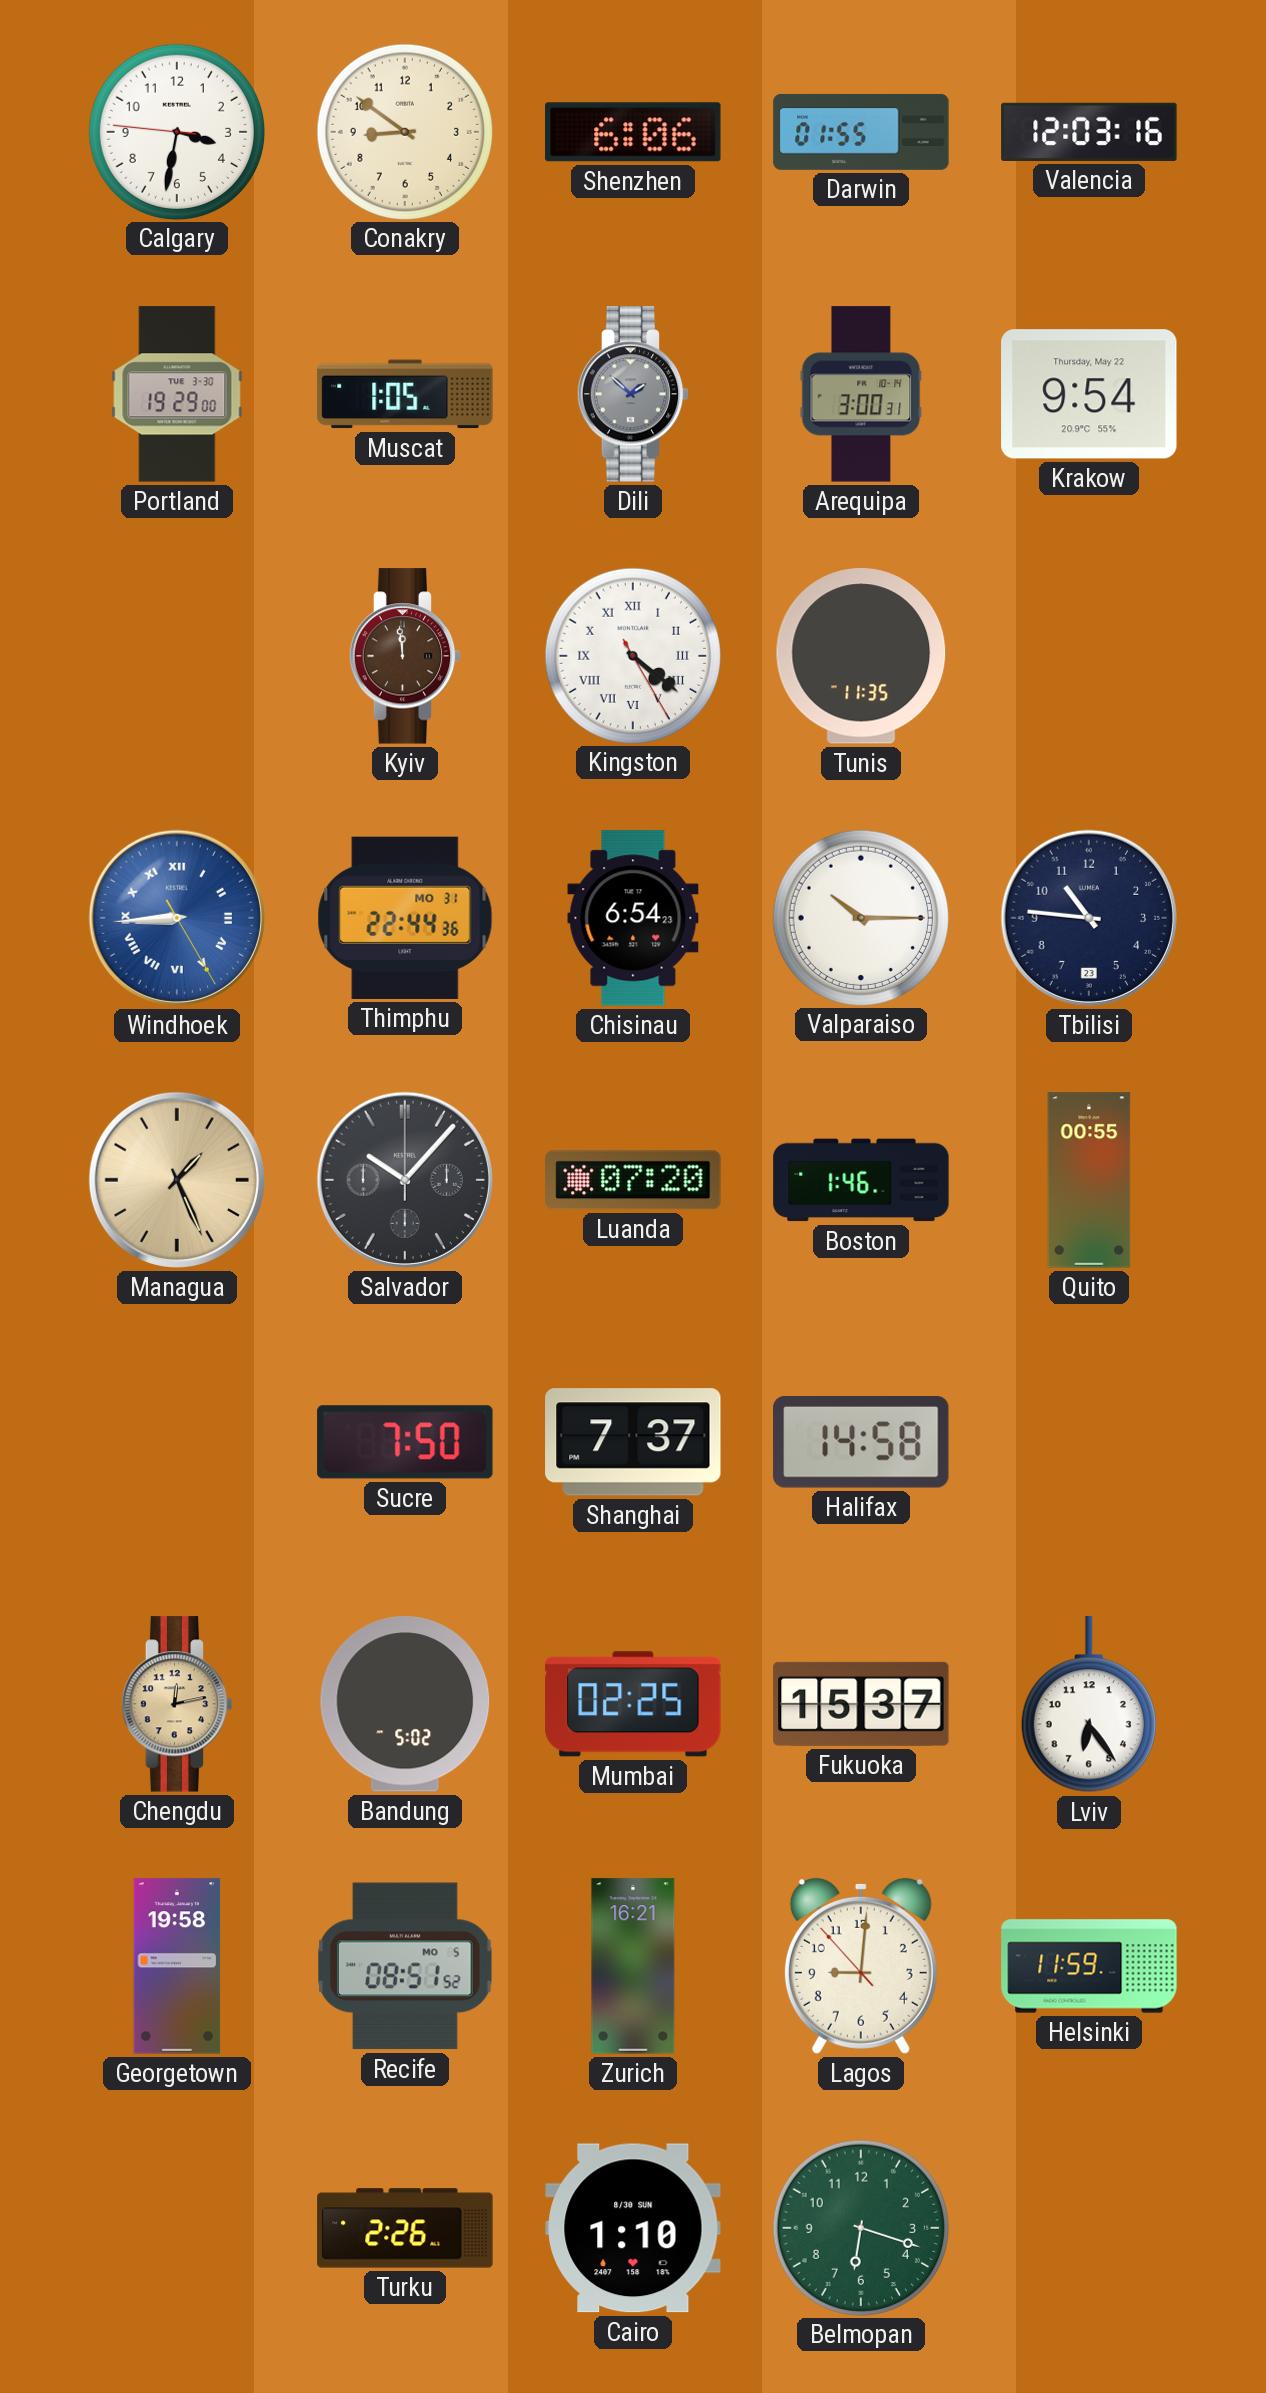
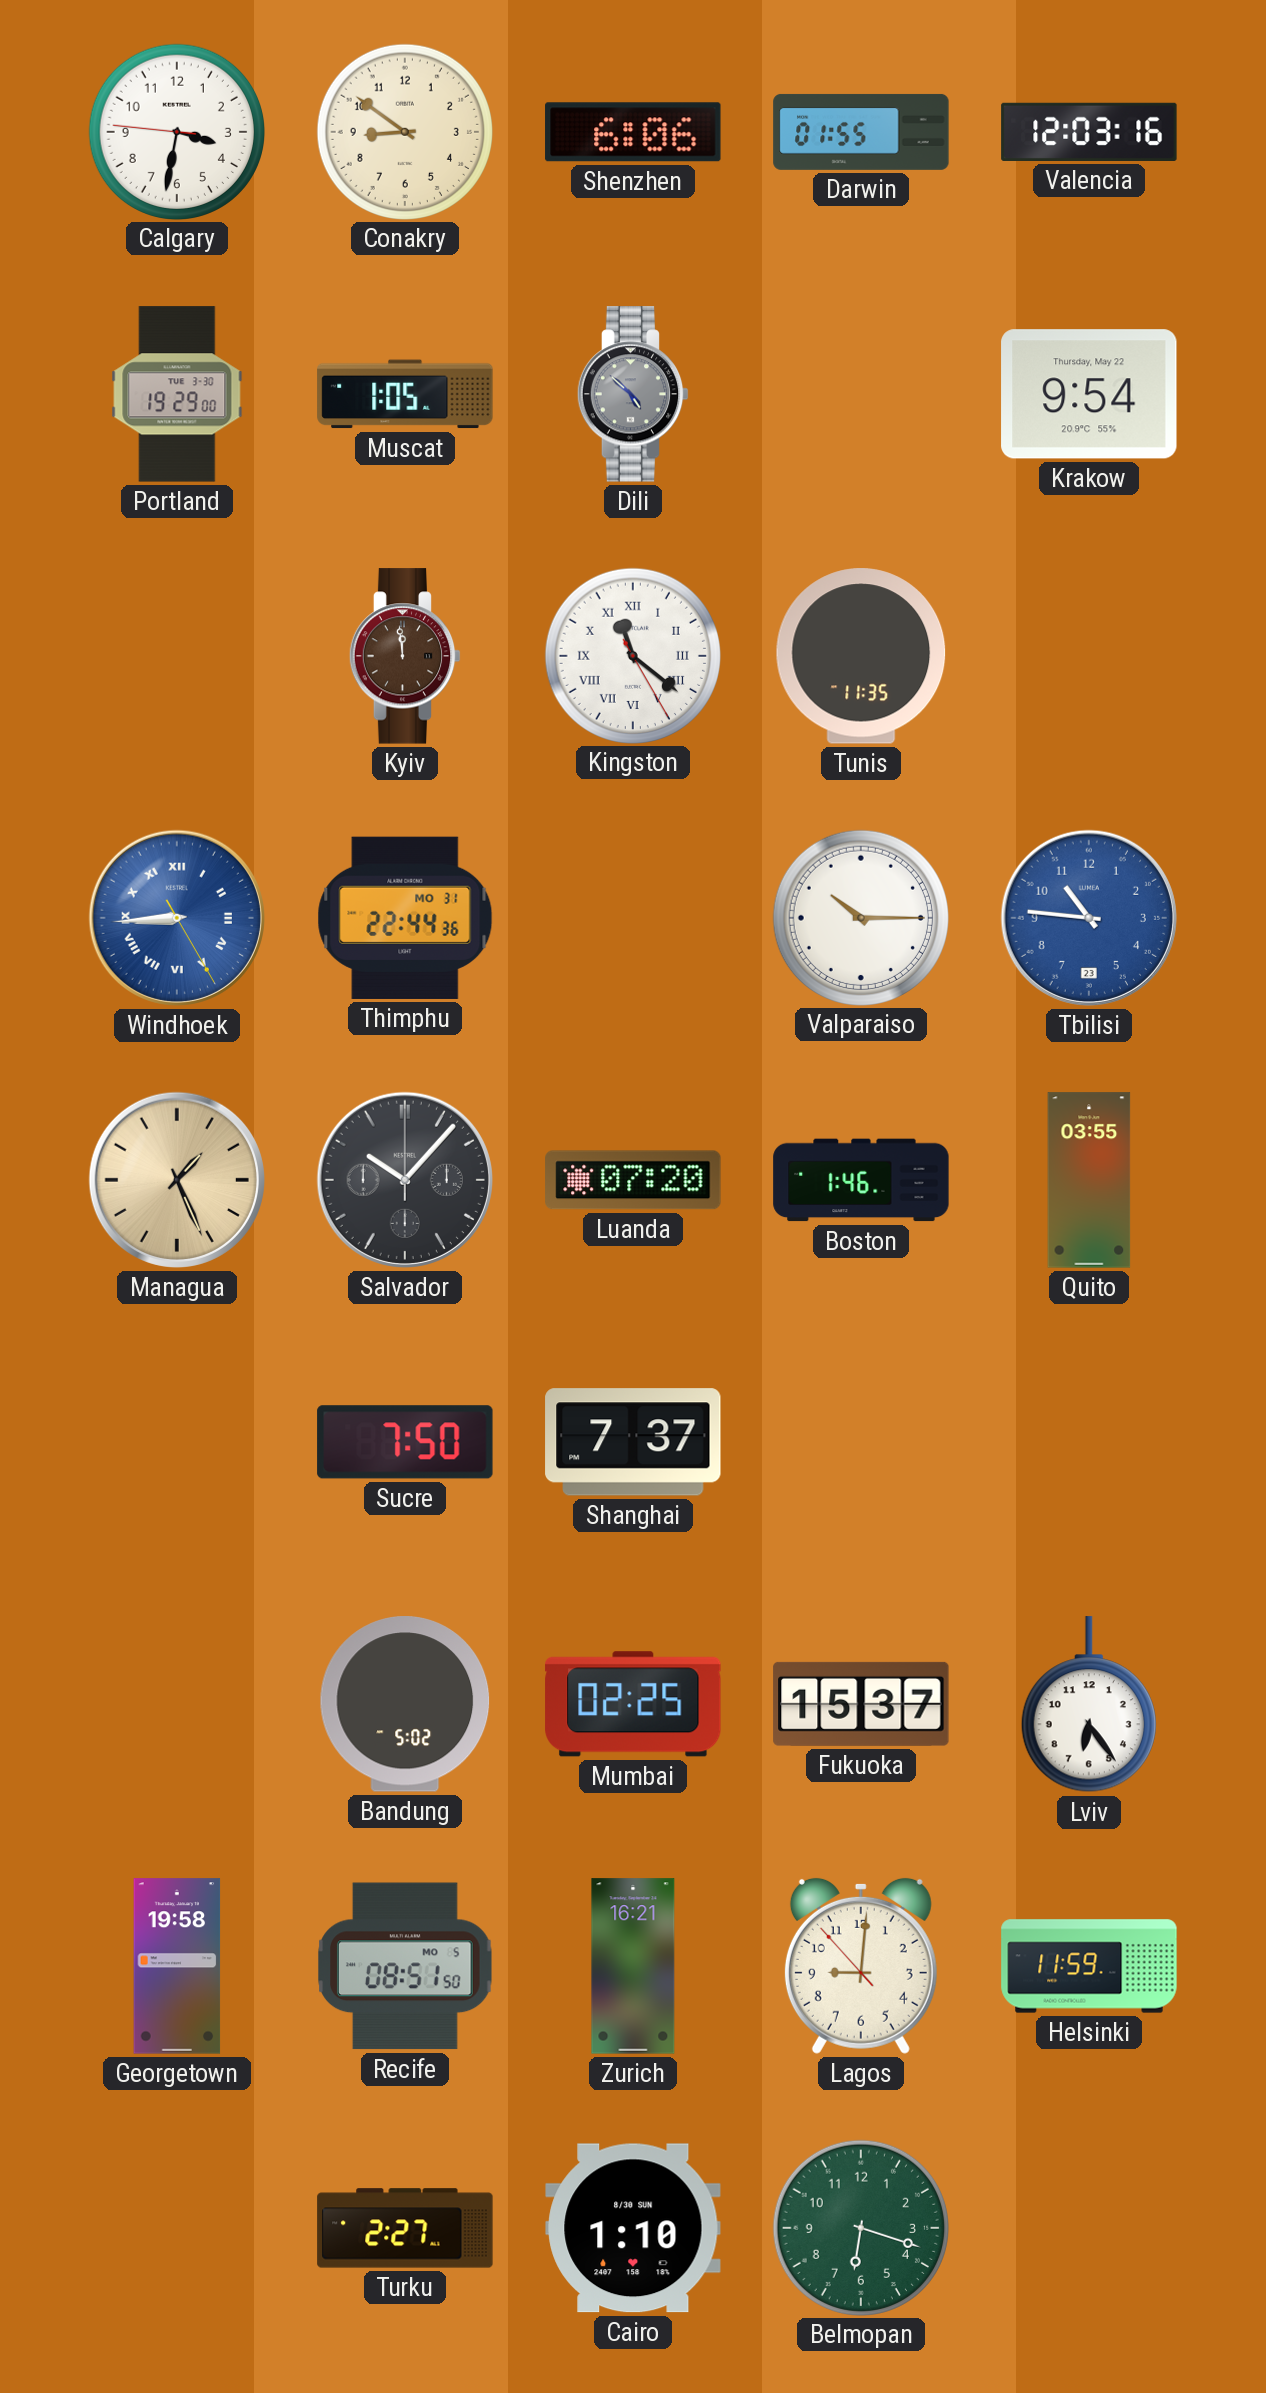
Dili: 1:52 -> 4:52
Arequipa: 3:00 -> none
Kingston: 4:21 -> 11:21
Chisinau: 6:54 -> none
Tbilisi dial: navy -> blue
Quito: 00:55 -> 03:55
Halifax: 14:58 -> none
Chengdu: 12:13 -> none
Recife: 08:51:52 -> 08:51:50
Turku: 2:26 -> 2:27
